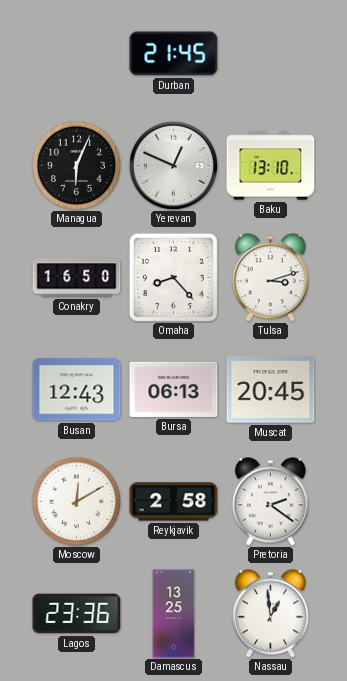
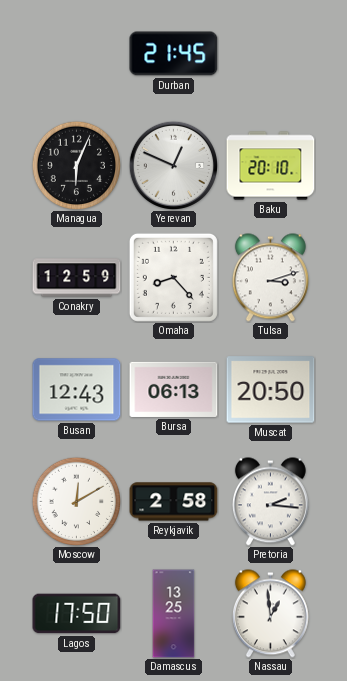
Baku: 13:10 -> 20:10
Conakry: 16:50 -> 12:59
Muscat: 20:45 -> 20:50
Pretoria: 2:21 -> 2:16
Lagos: 23:36 -> 17:50
